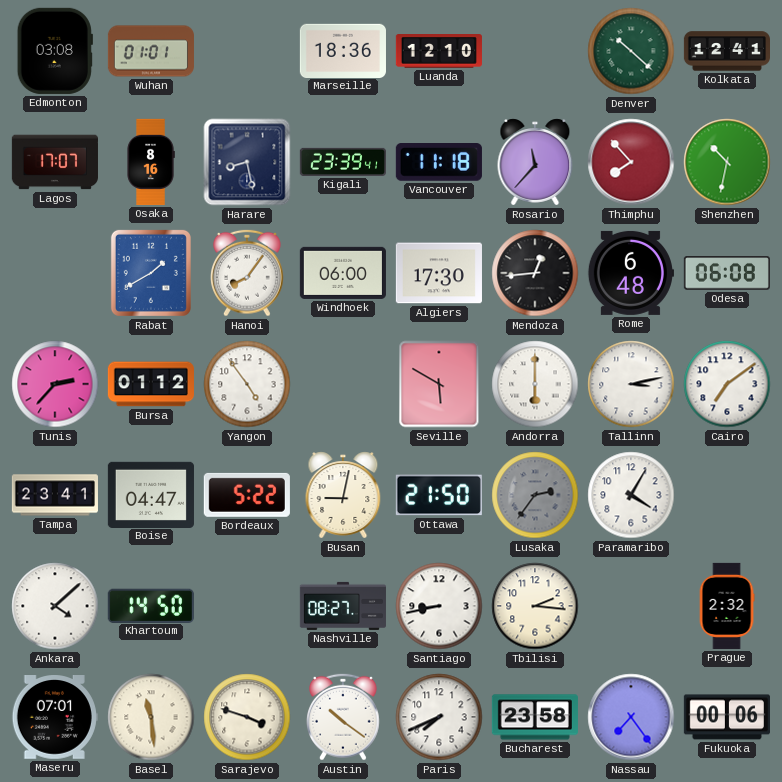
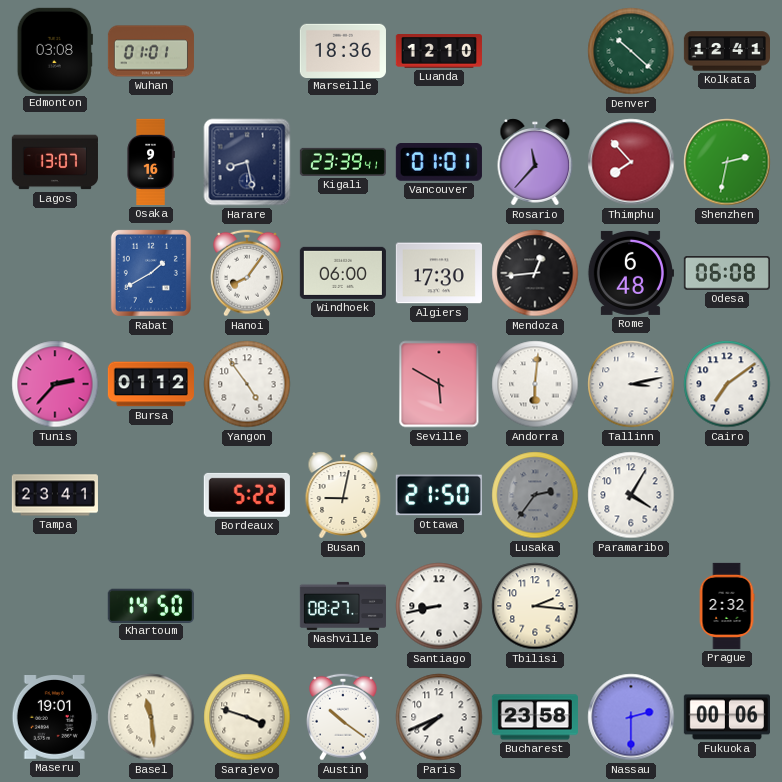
Lagos: 17:07 -> 13:07
Osaka: 8:16 -> 9:16
Vancouver: 11:18 -> 01:01
Shenzhen: 10:32 -> 2:32
Andorra: 6:00 -> 6:01
Boise: 04:47 -> none
Ankara: 4:08 -> none
Maseru: 07:01 -> 19:01
Nassau: 7:24 -> 2:30
